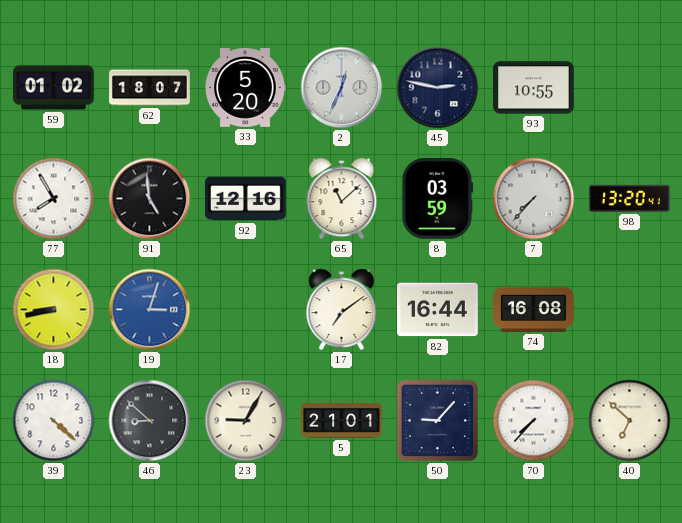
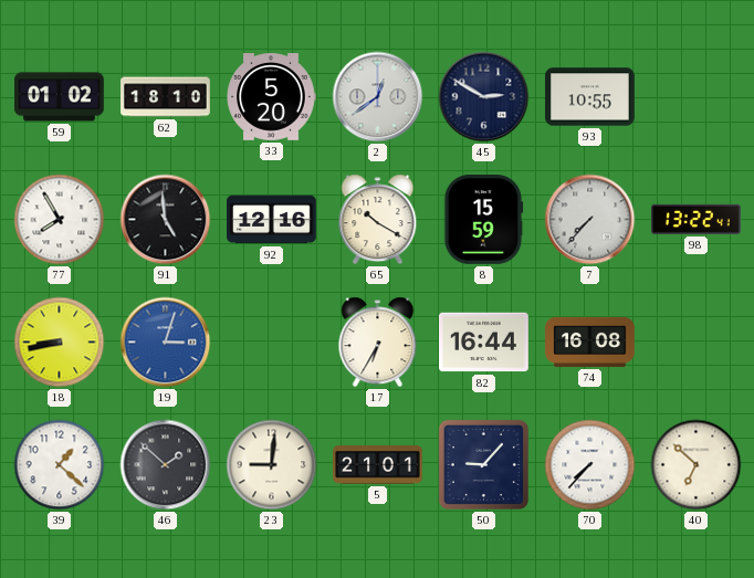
62: 18:07 -> 18:10
2: 12:34 -> 12:39
45: 2:47 -> 2:50
65: 11:08 -> 10:20
8: 03:59 -> 15:59
98: 13:20 -> 13:22
17: 7:09 -> 6:35
39: 4:22 -> 1:22
46: 8:52 -> 1:52
23: 9:05 -> 9:01
